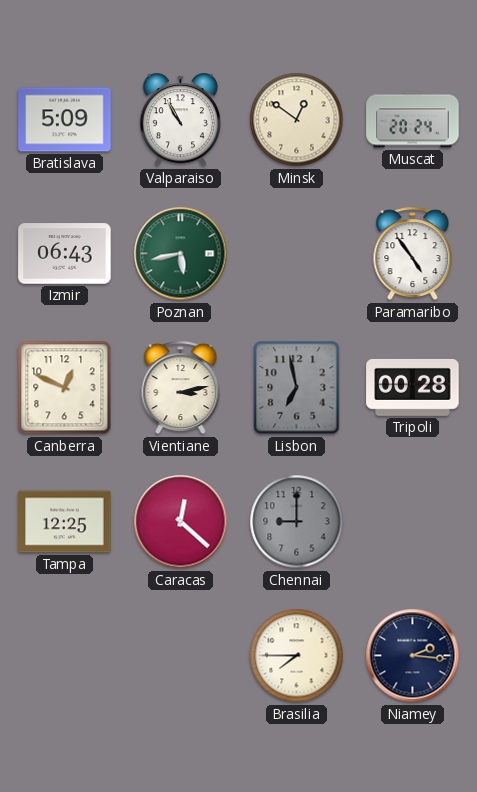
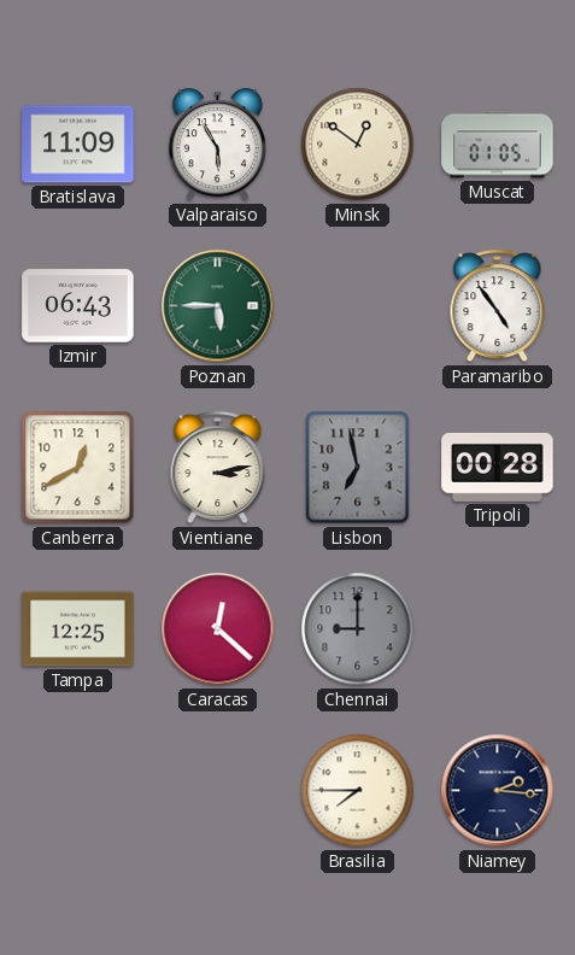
Bratislava: 5:09 -> 11:09
Valparaiso: 10:55 -> 5:55
Muscat: 20:24 -> 01:05
Poznan: 5:43 -> 5:45
Canberra: 12:49 -> 12:40
